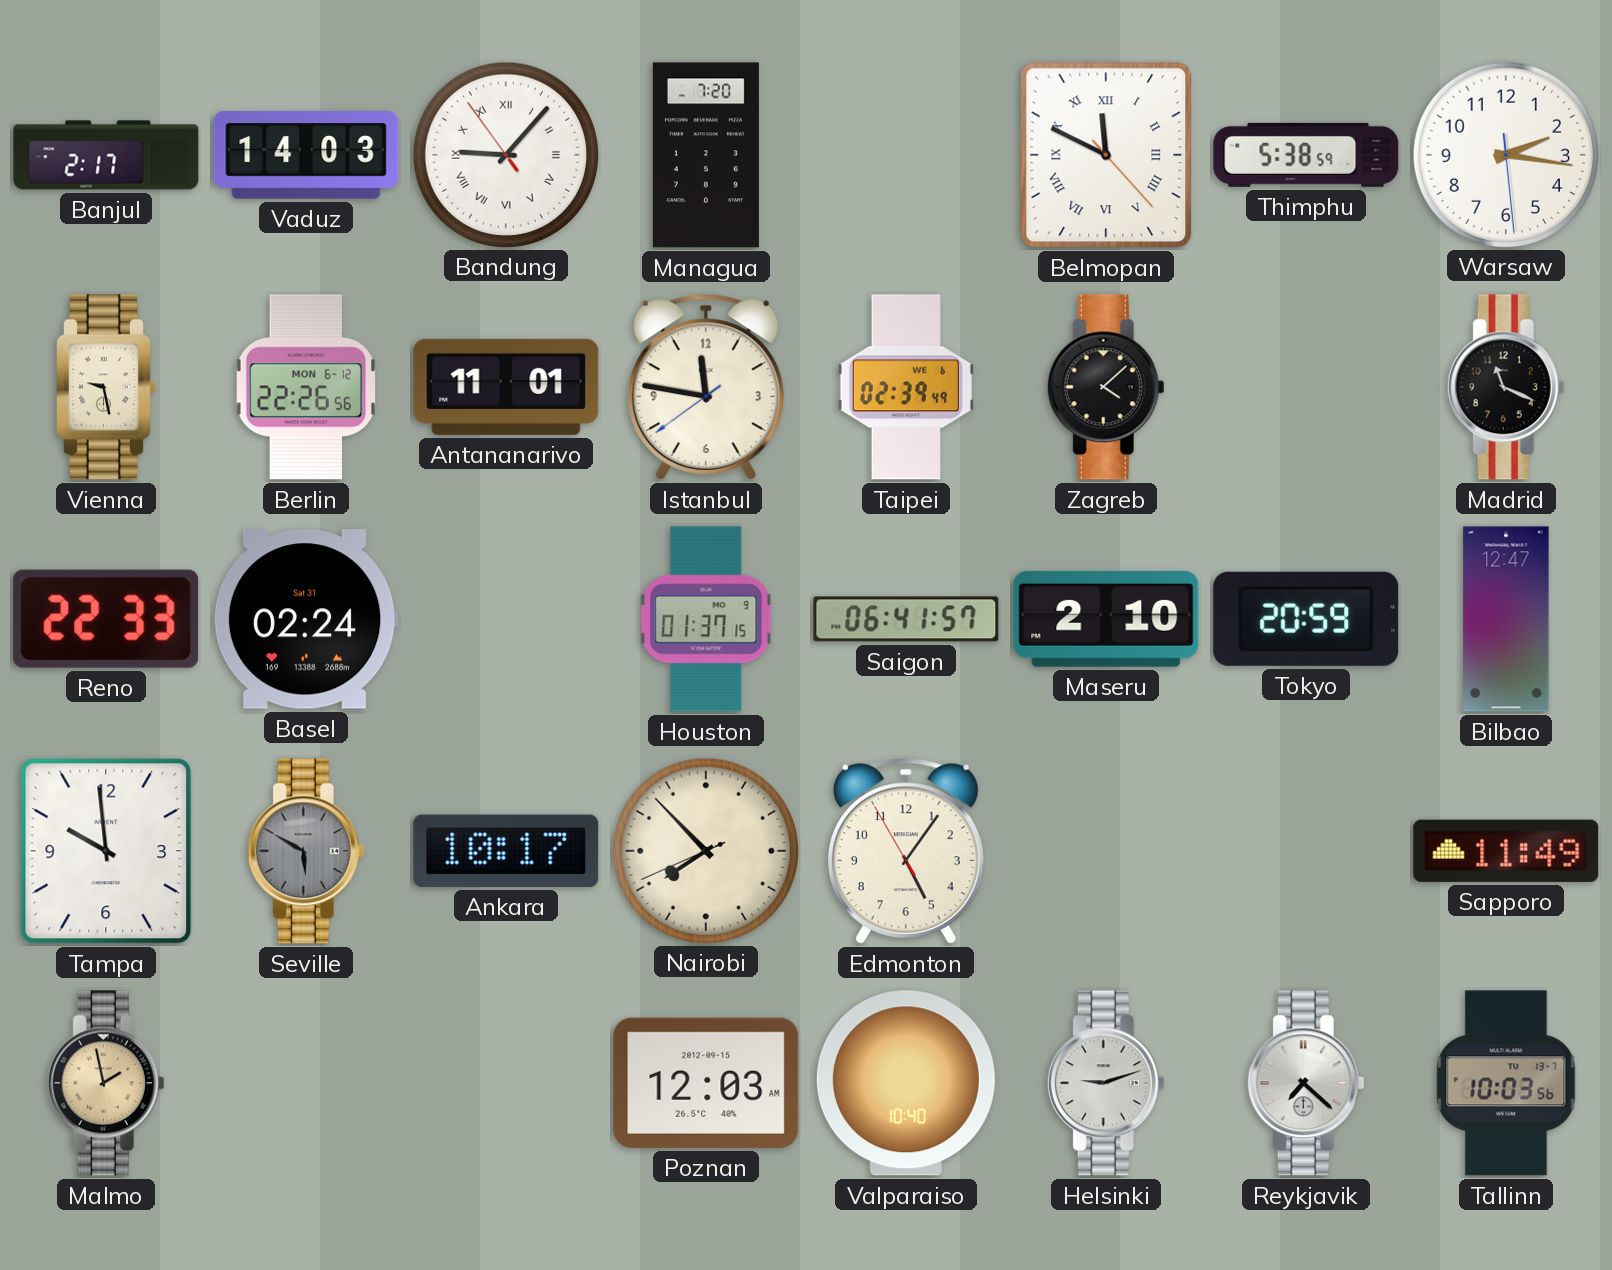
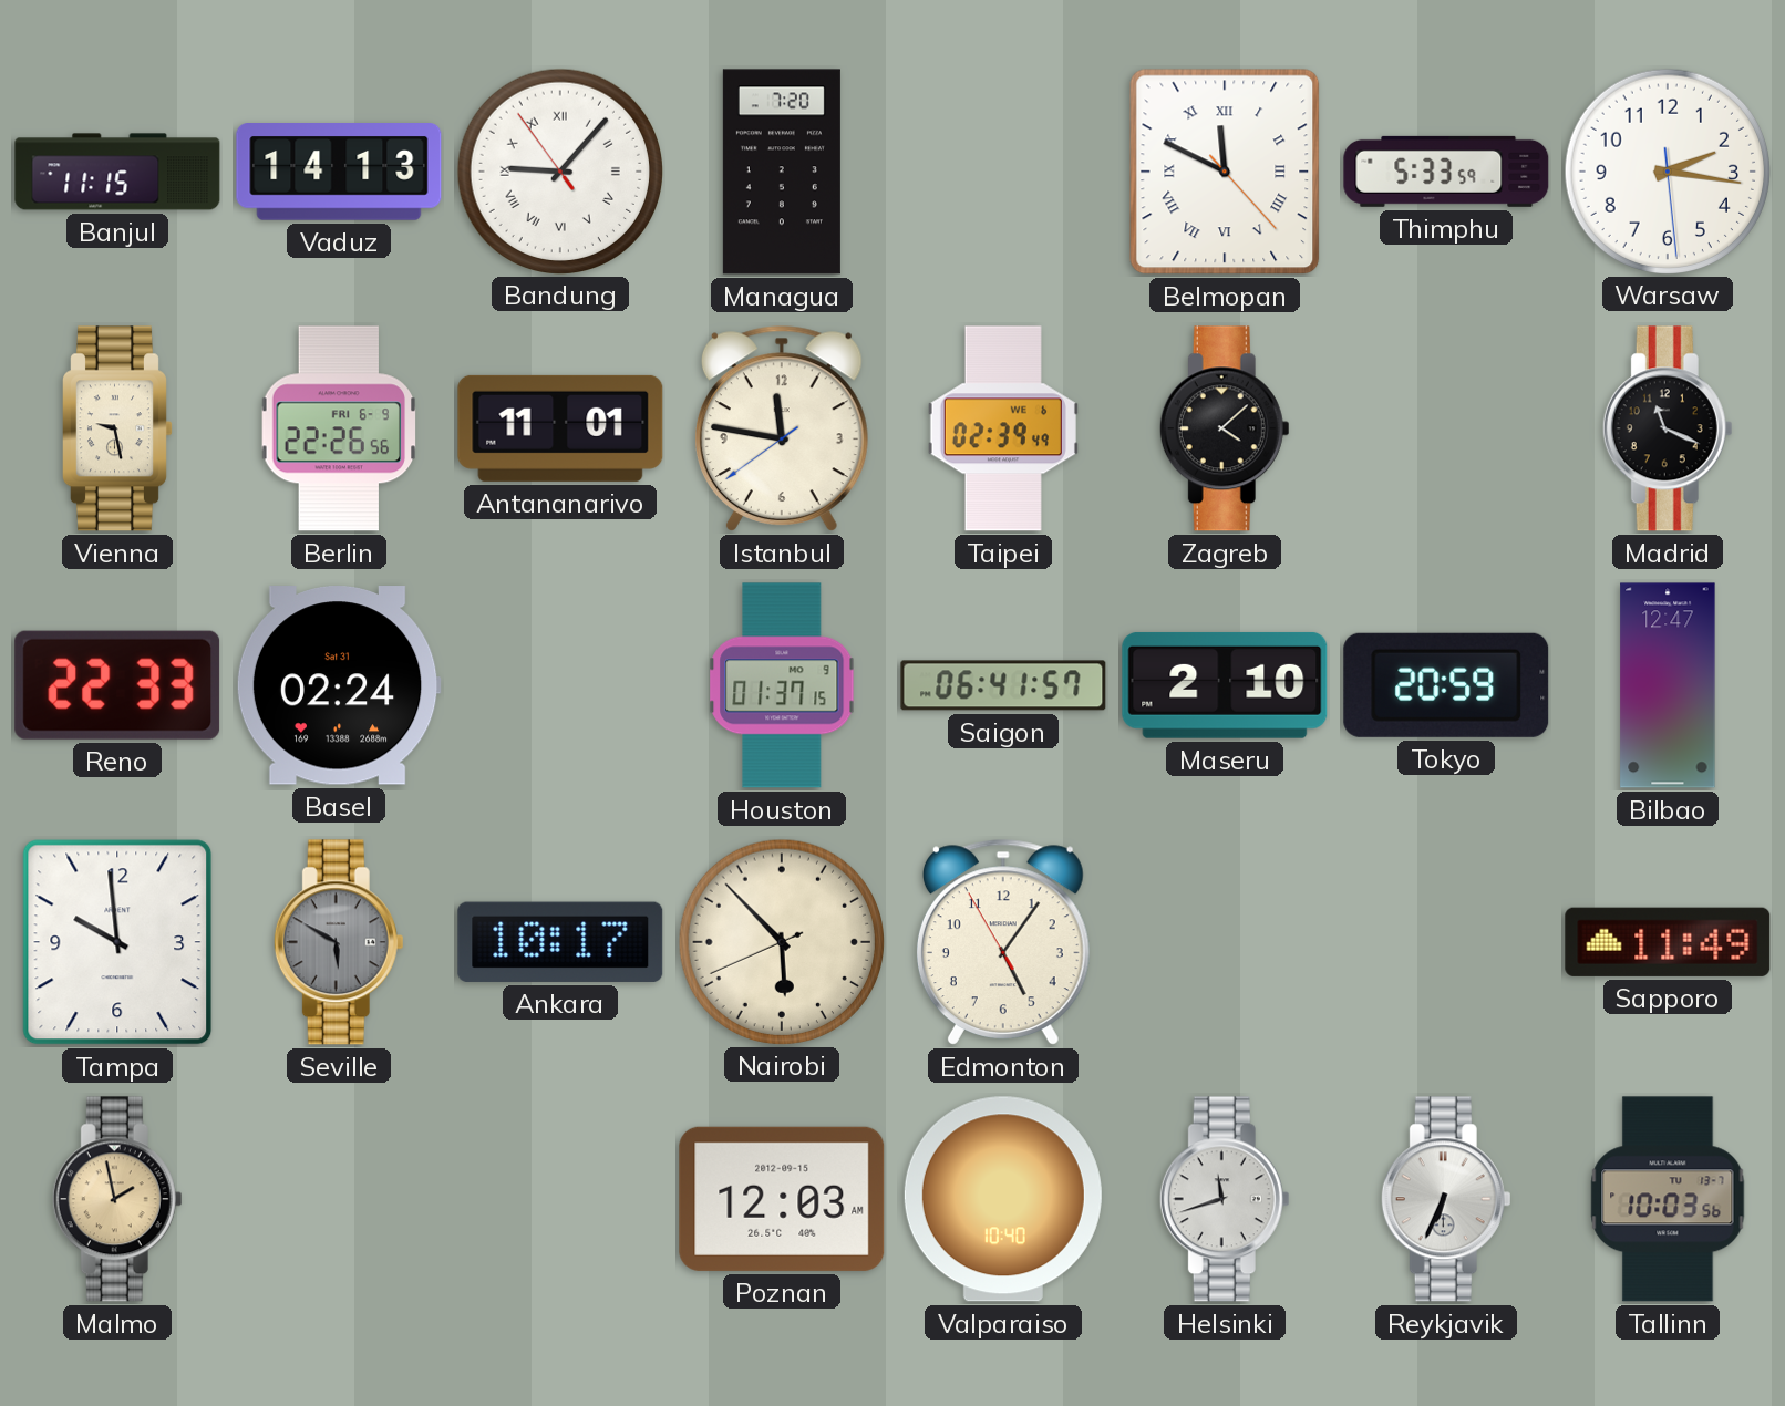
Banjul: 2:17 -> 11:15
Vaduz: 14:03 -> 14:13
Thimphu: 5:38 -> 5:33
Berlin date: MON 6-12 -> FRI 6-9
Nairobi: 7:52 -> 5:52
Helsinki: 9:12 -> 11:42
Reykjavik: 7:22 -> 6:34
